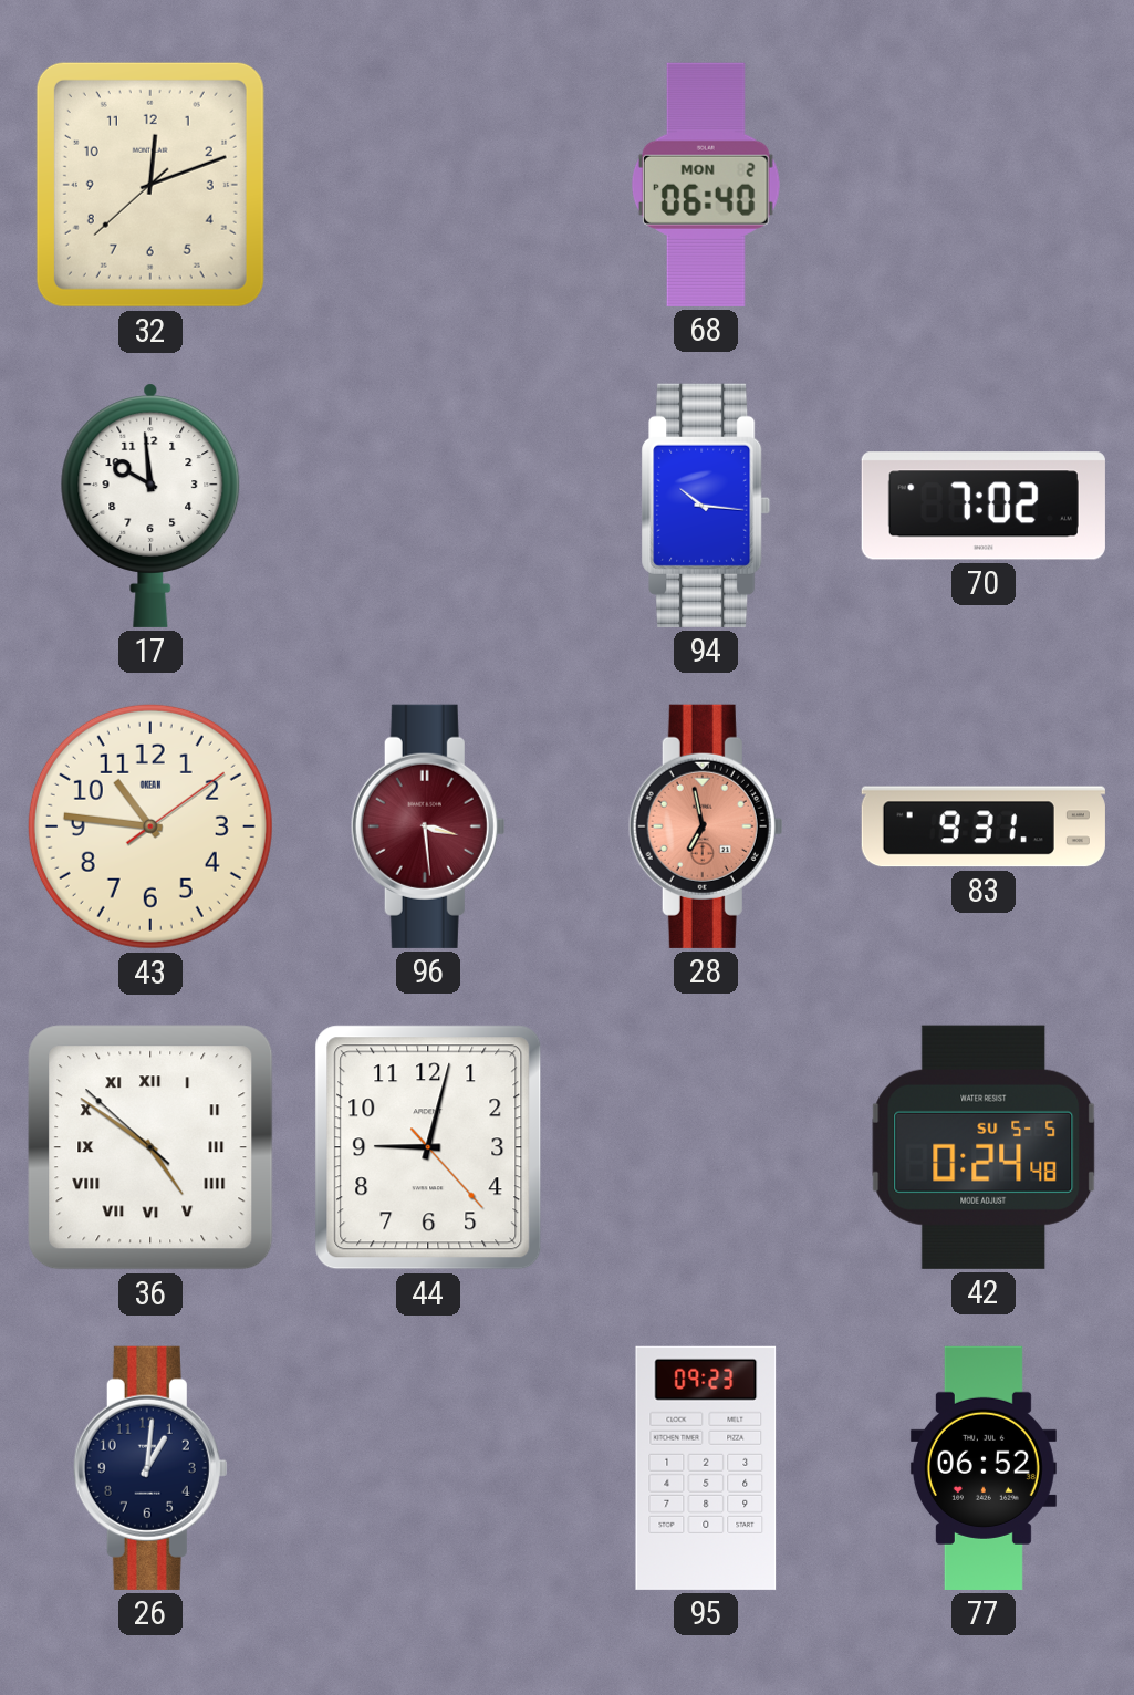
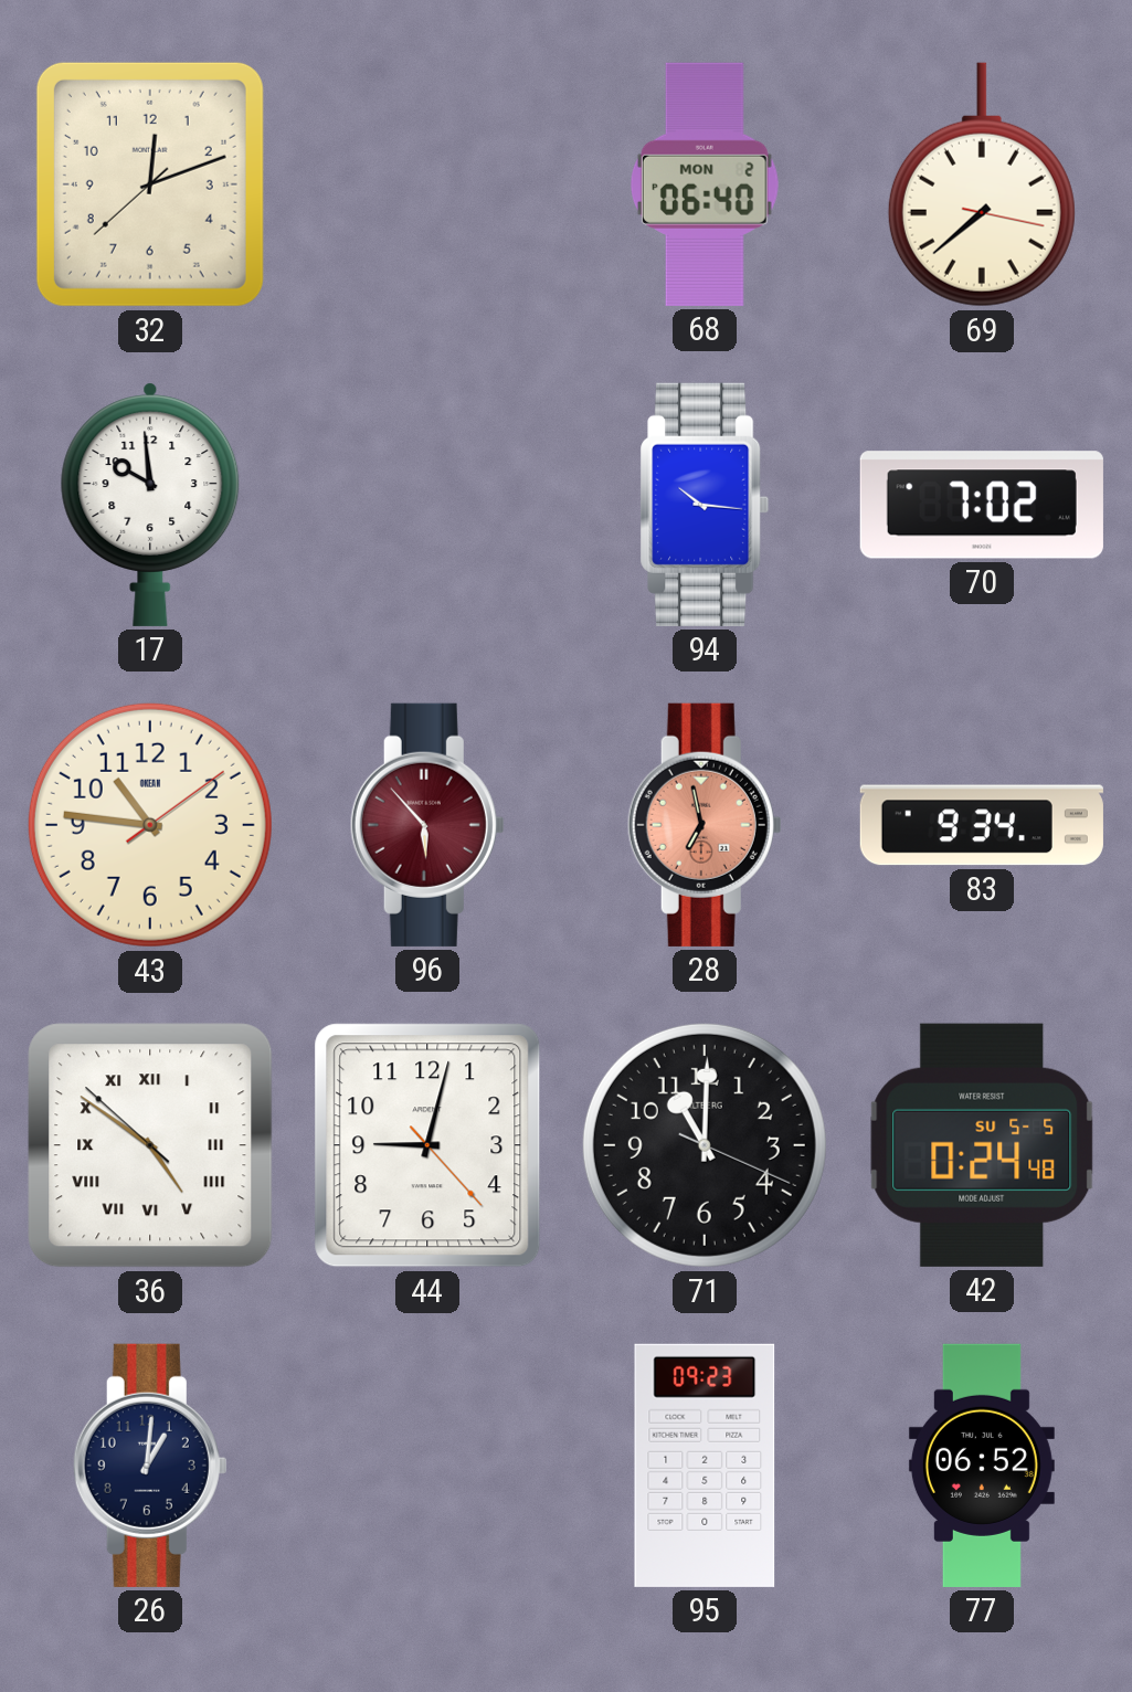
69: none -> 7:38
96: 3:29 -> 5:53
83: 9:31 -> 9:34
71: none -> 11:00
